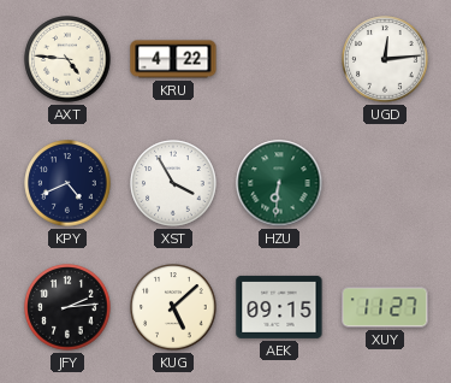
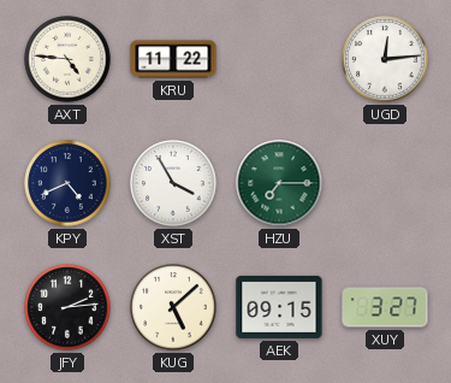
KRU: 4:22 -> 11:22
HZU: 6:31 -> 7:15
XUY: 11:27 -> 3:27
